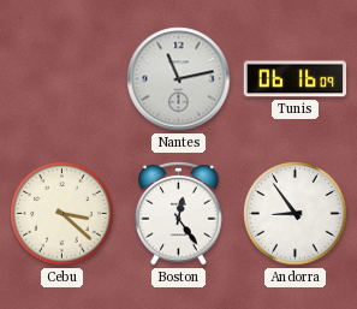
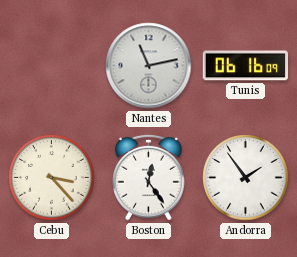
Cebu: 3:22 -> 3:23
Andorra: 8:54 -> 1:54
